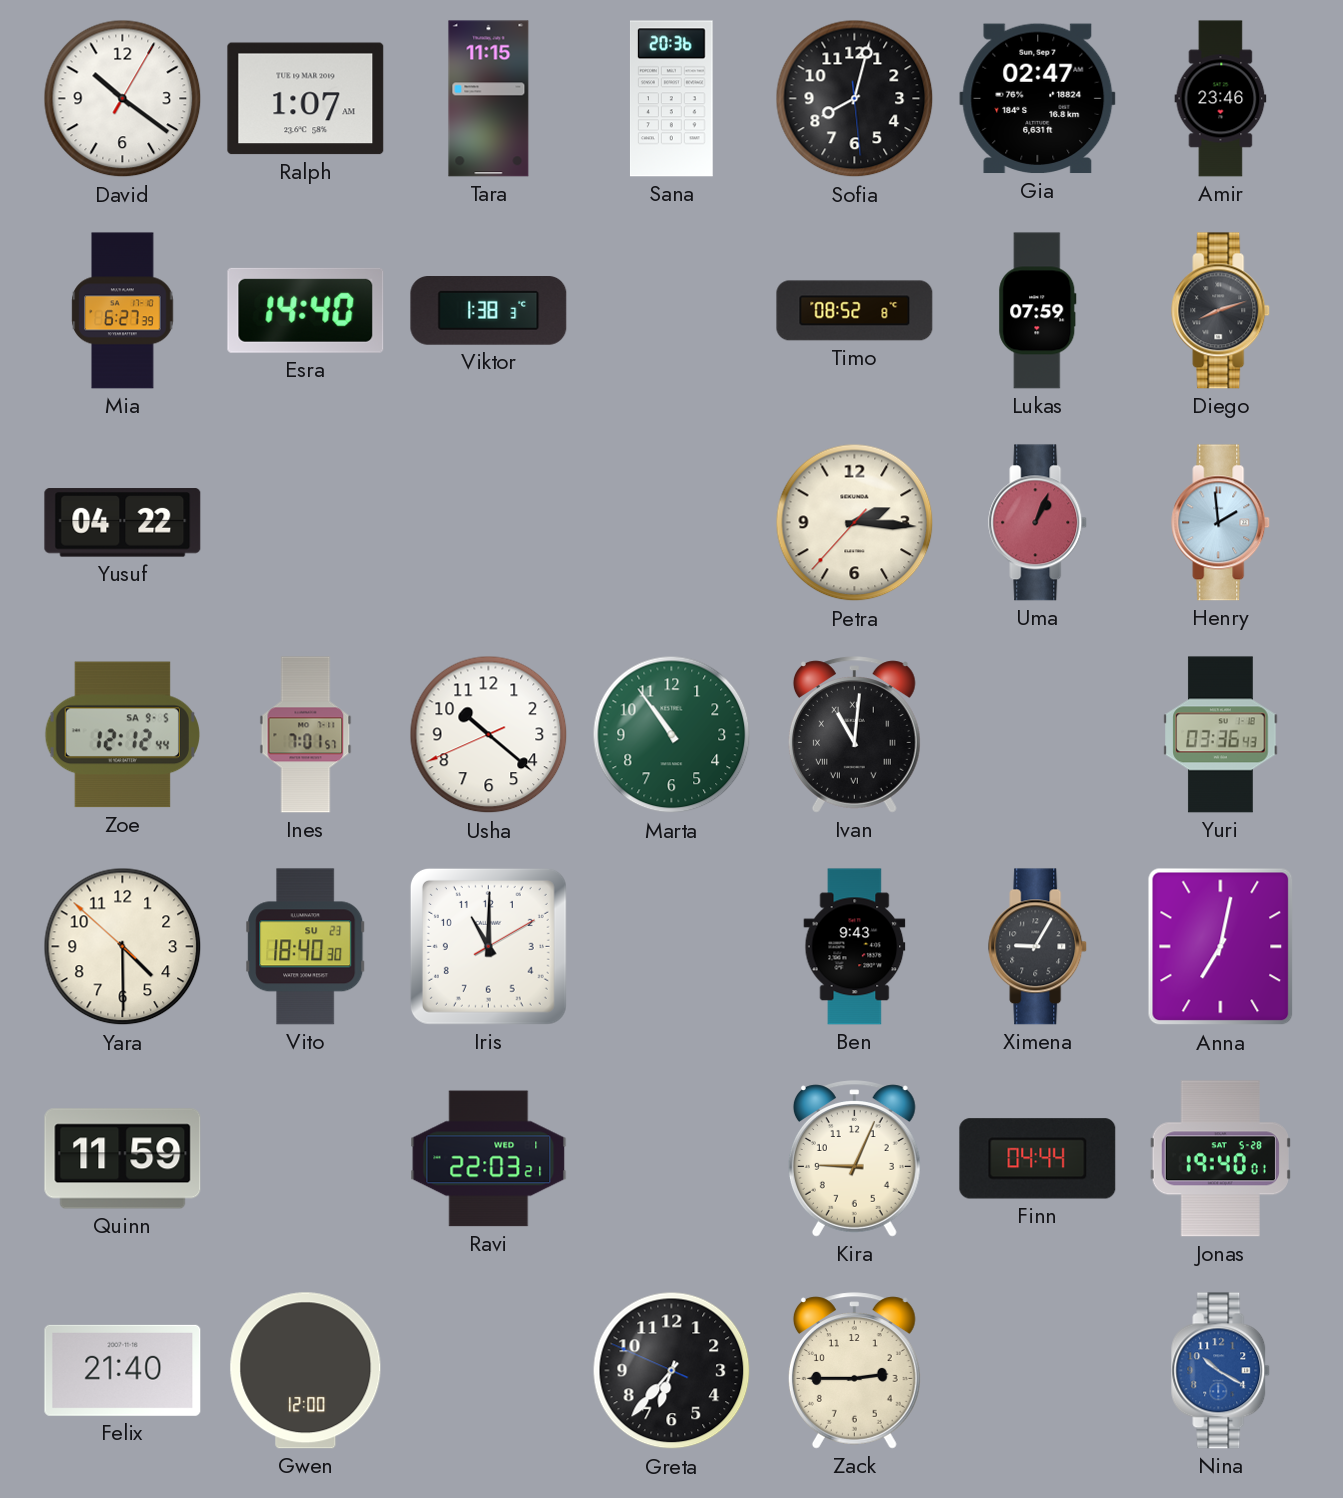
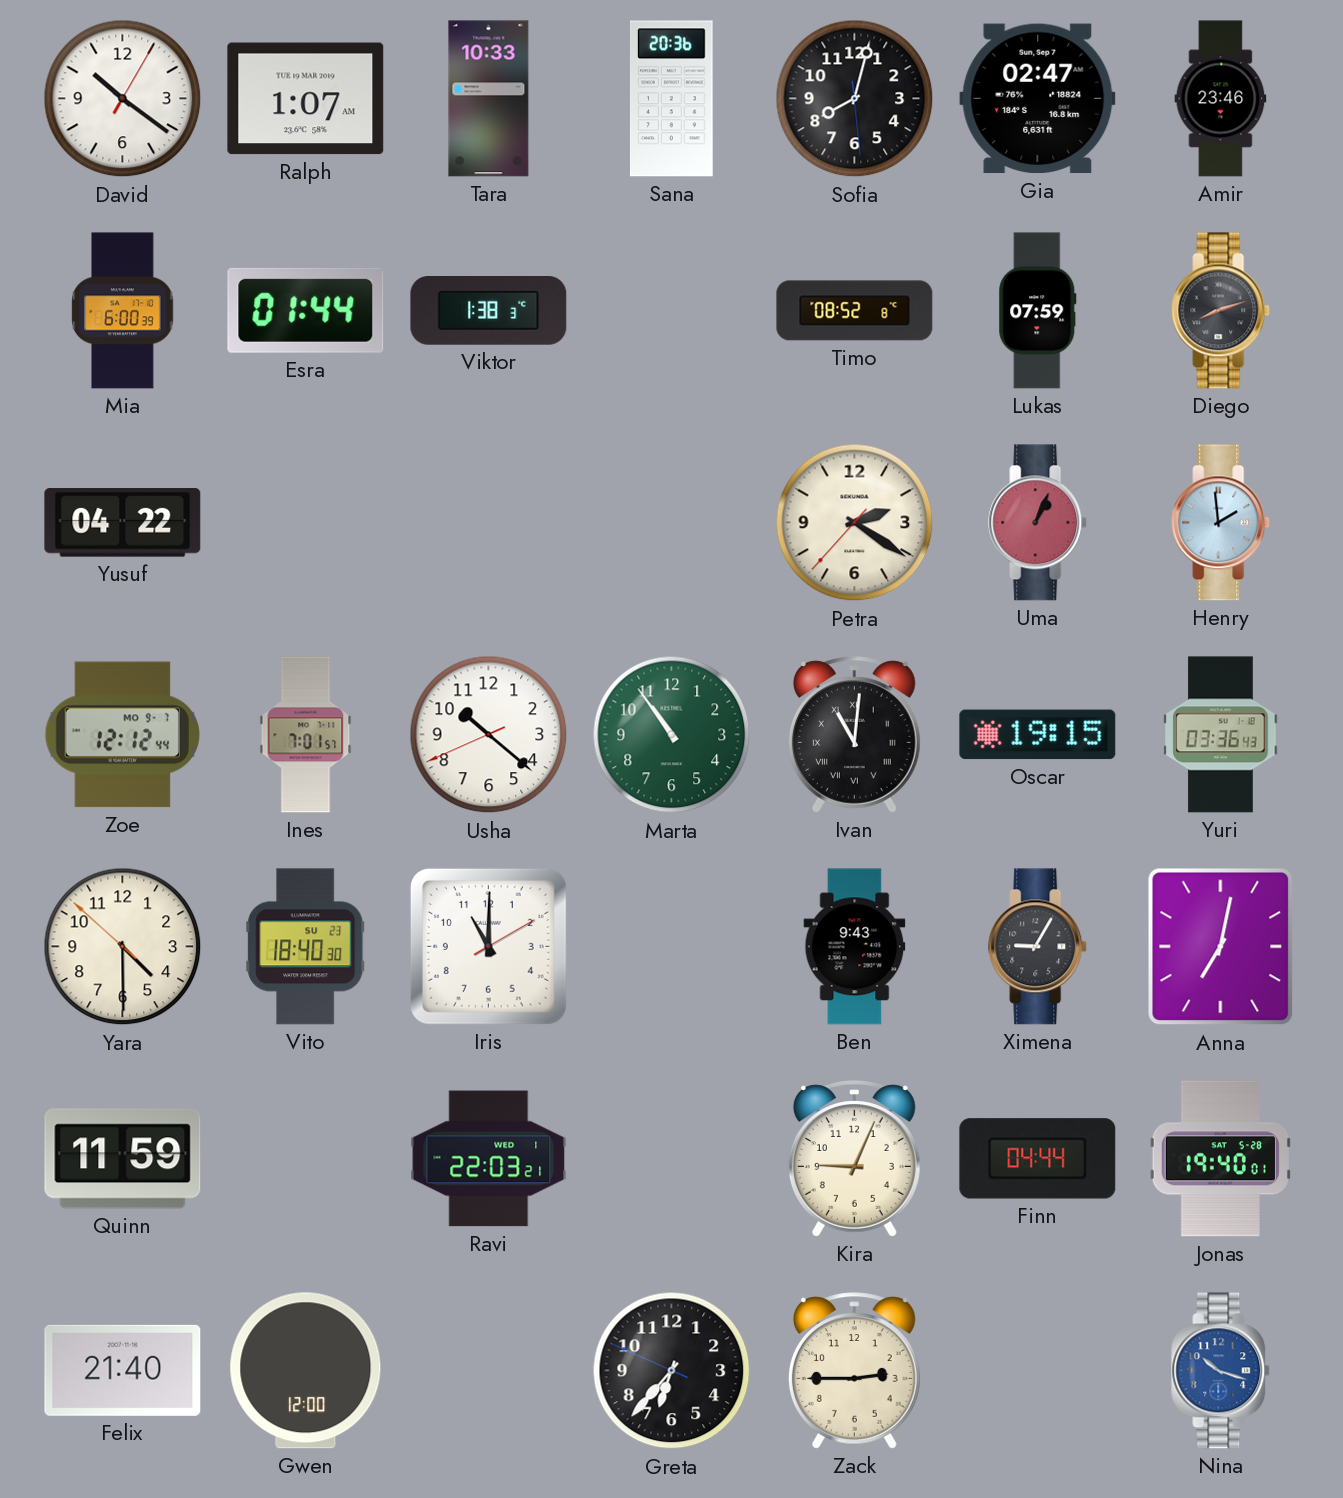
Tara: 11:15 -> 10:33
Mia: 6:27 -> 6:00
Esra: 14:40 -> 01:44
Petra: 2:15 -> 2:20
Zoe date: SA 9-5 -> MO 9-7
Oscar: none -> 19:15
Nina: 10:20 -> 10:18
